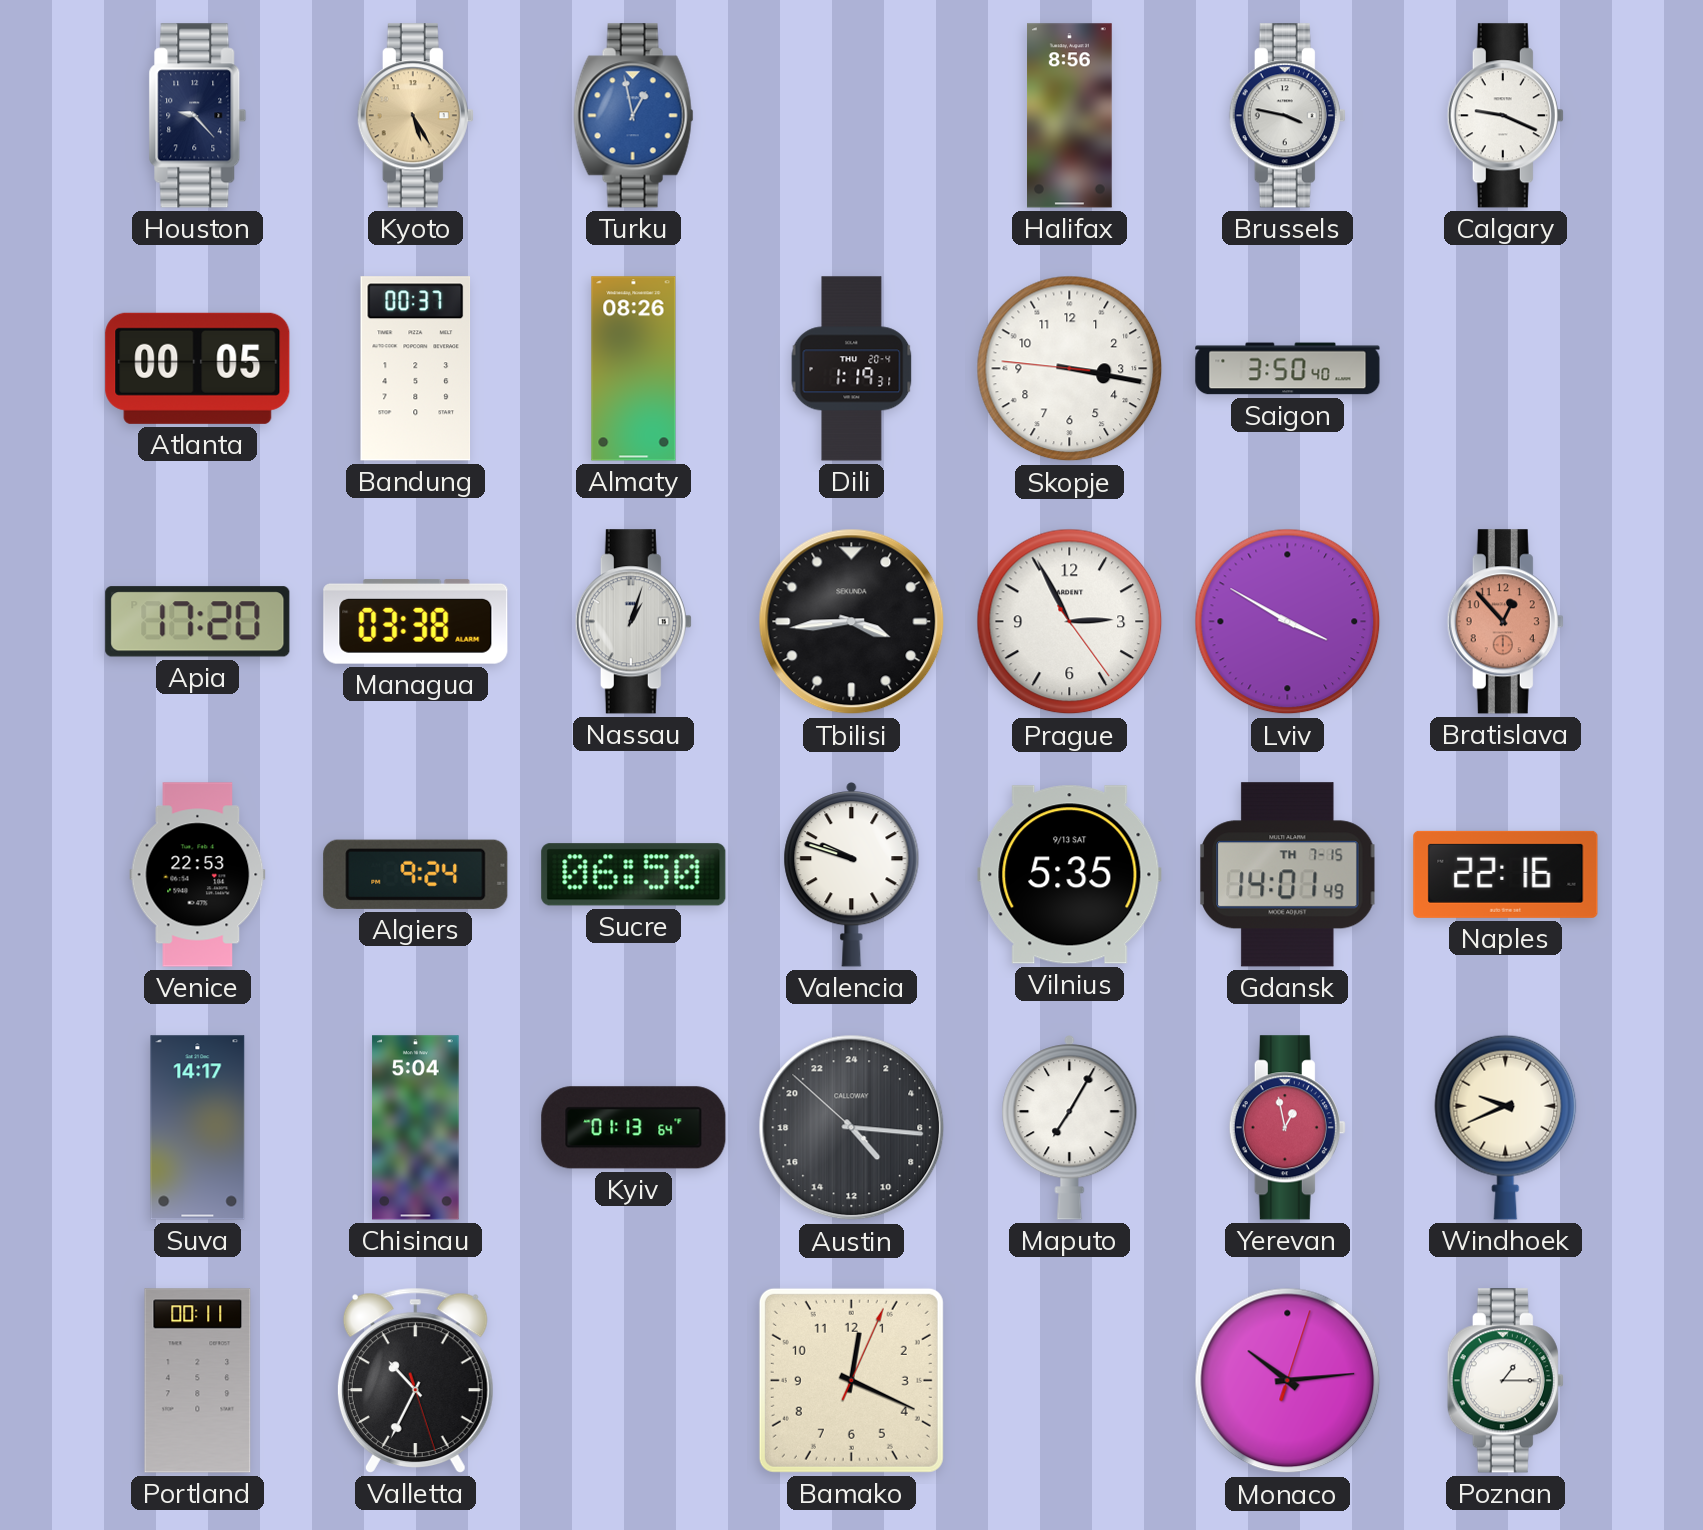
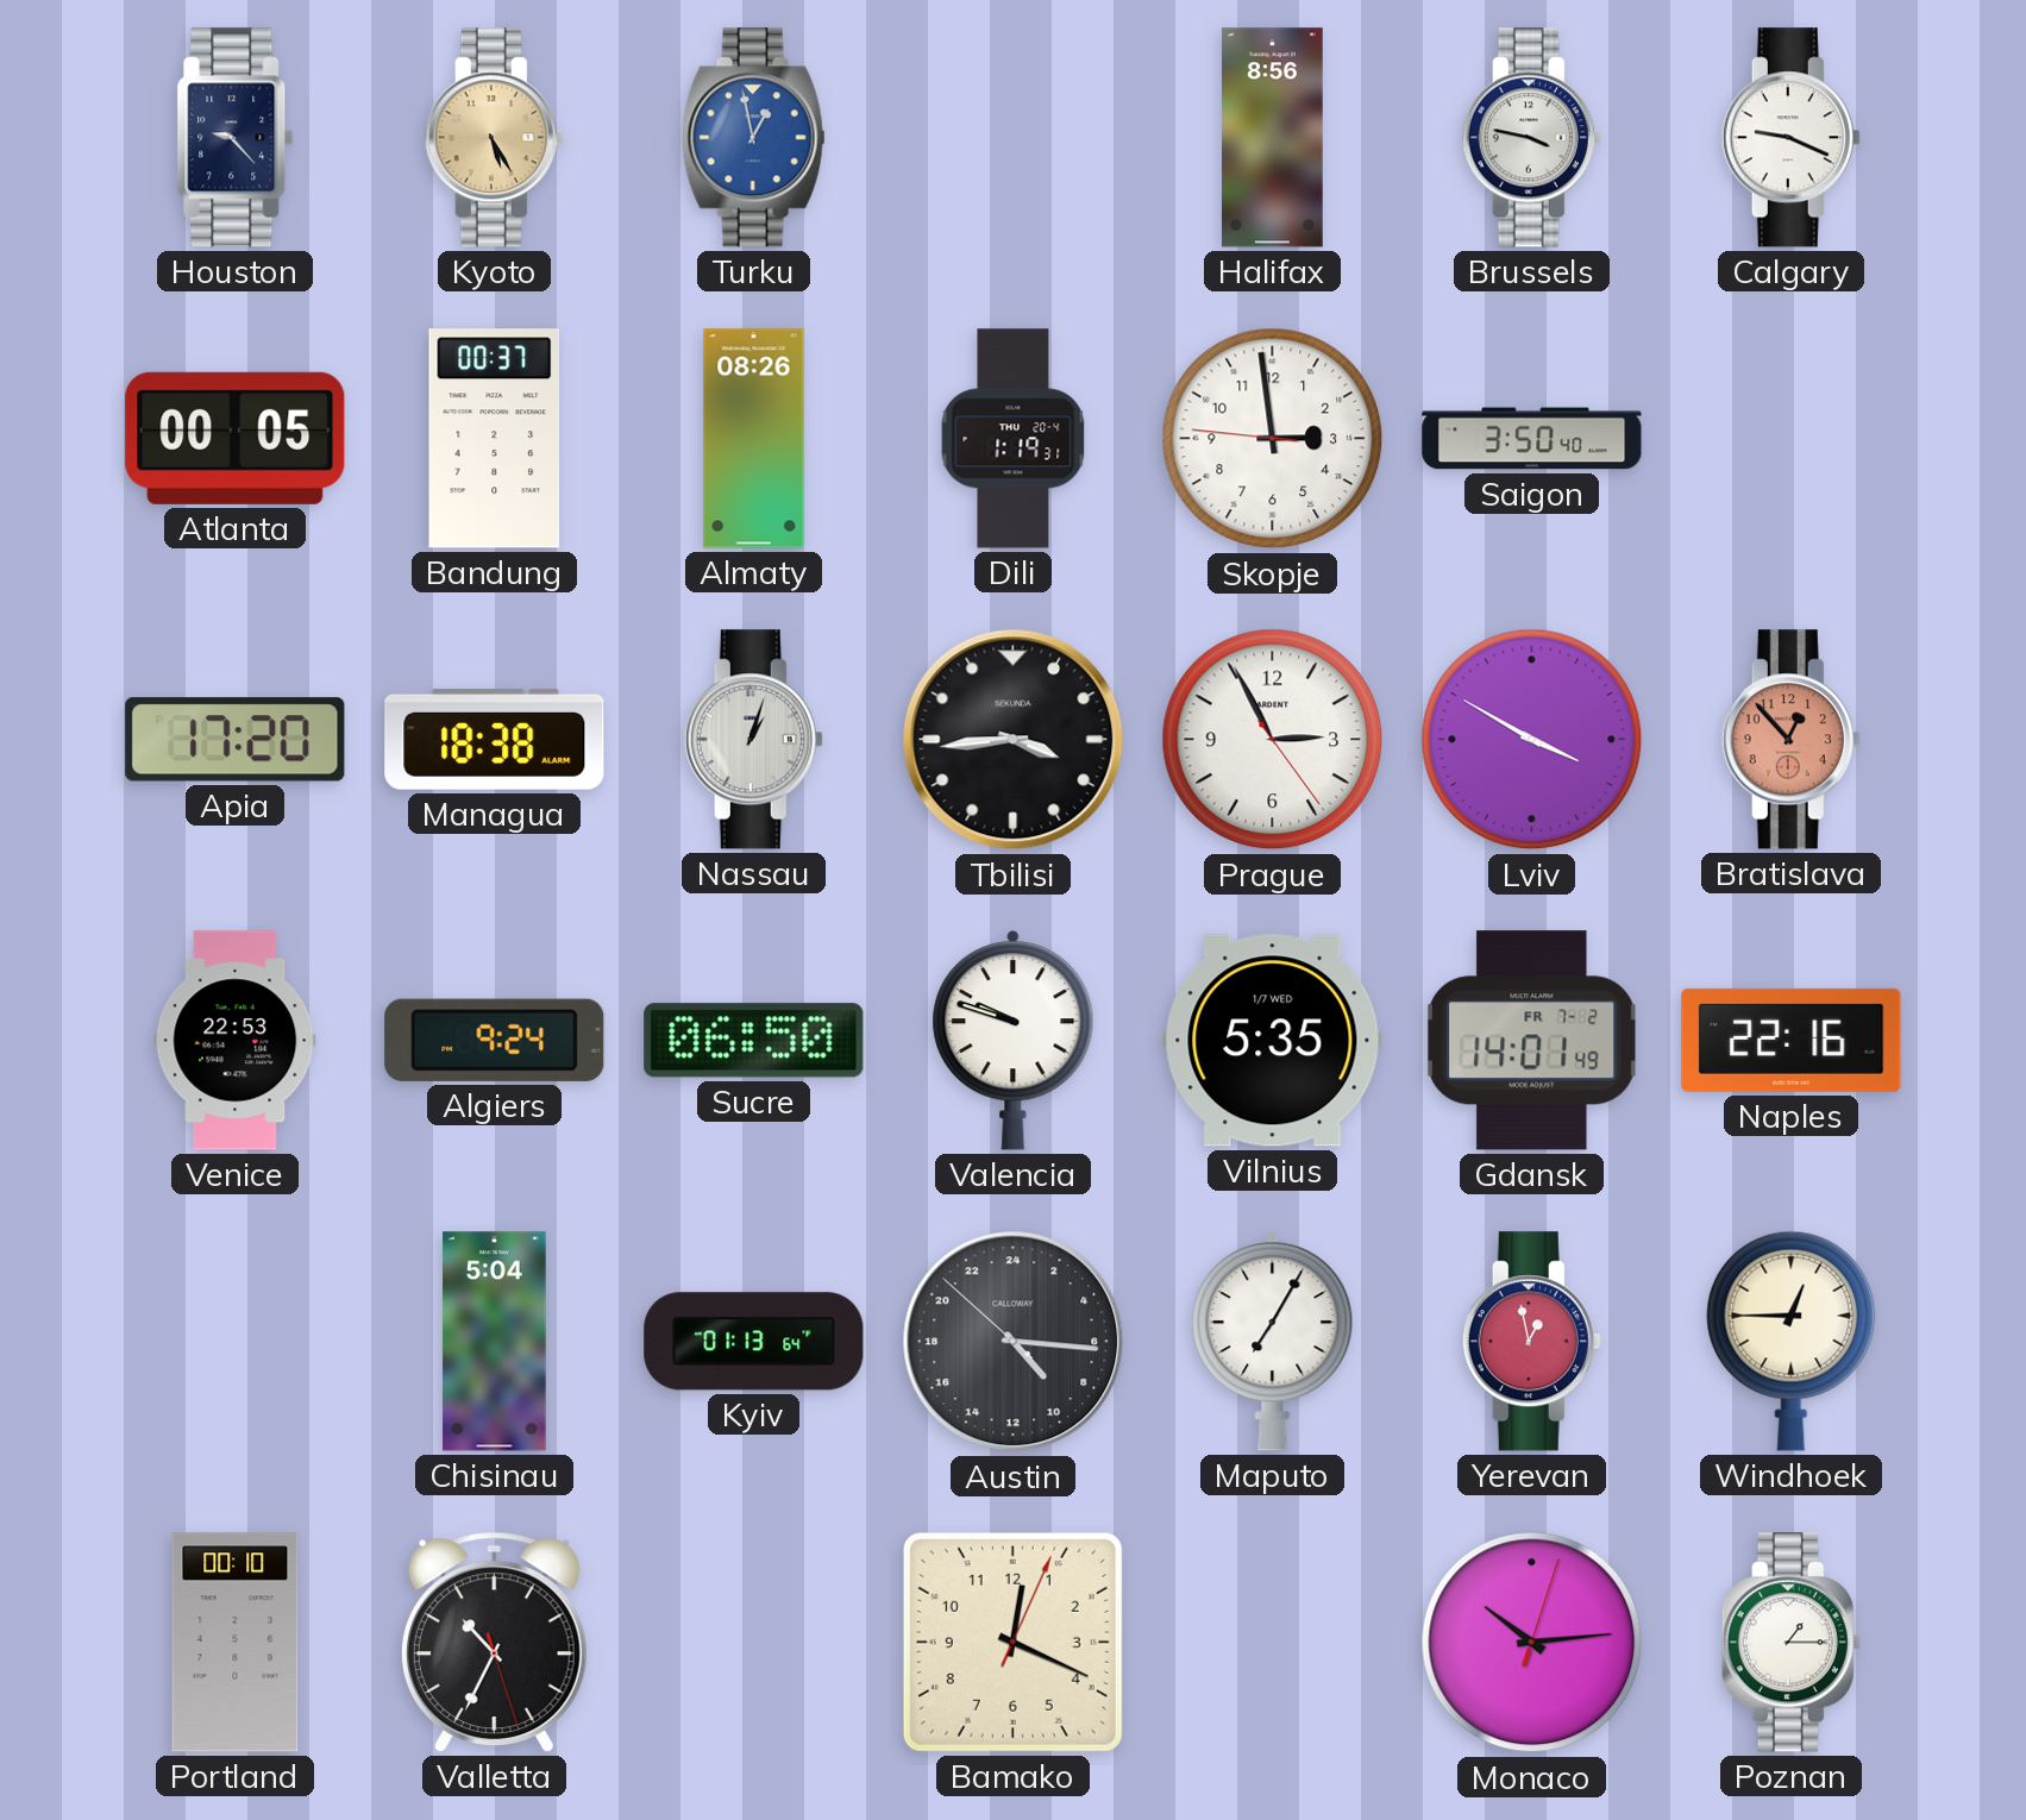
Skopje: 3:16 -> 2:58
Managua: 03:38 -> 18:38
Vilnius date: 9/13 SAT -> 1/7 WED
Gdansk date: TH 7-15 -> FR 7-2
Suva: 14:17 -> none
Windhoek: 9:41 -> 12:45
Portland: 00:11 -> 00:10
